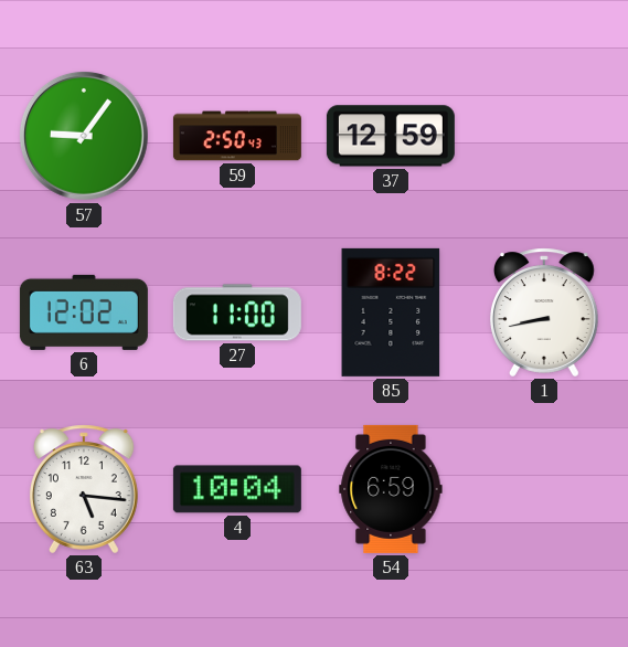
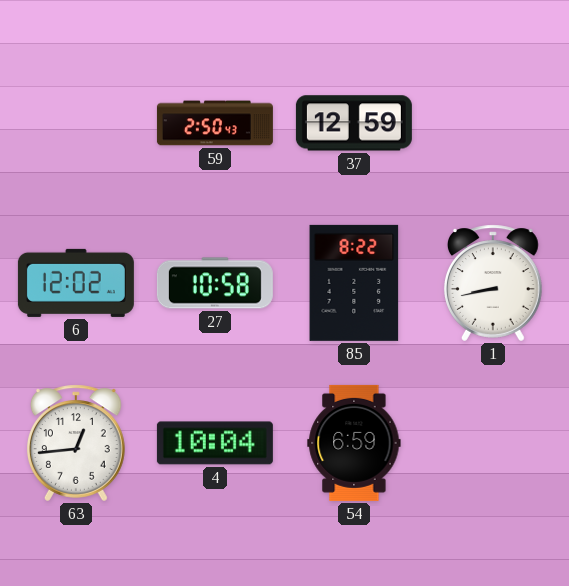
57: 9:06 -> none
27: 11:00 -> 10:58
63: 5:16 -> 12:44
